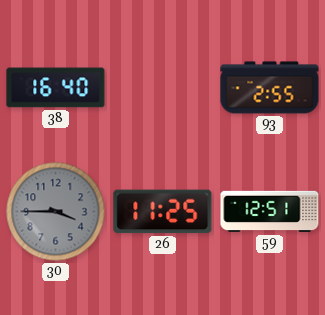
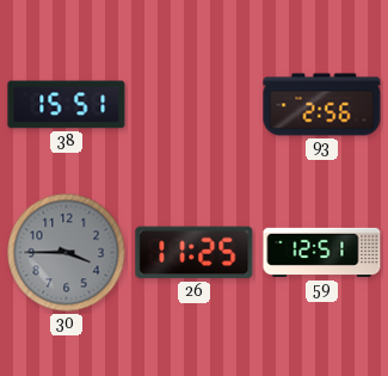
38: 16:40 -> 15:51
93: 2:55 -> 2:56
